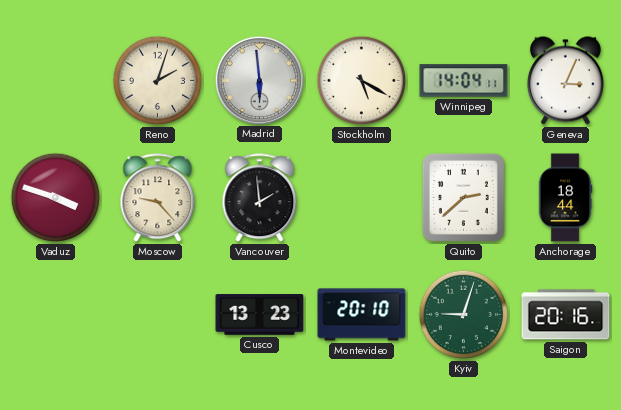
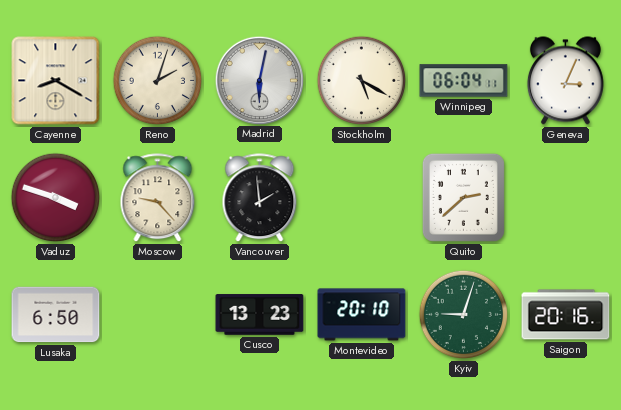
Cayenne: none -> 8:20
Madrid: 5:59 -> 6:02
Winnipeg: 14:04 -> 06:04
Anchorage: 18:44 -> none
Lusaka: none -> 6:50
